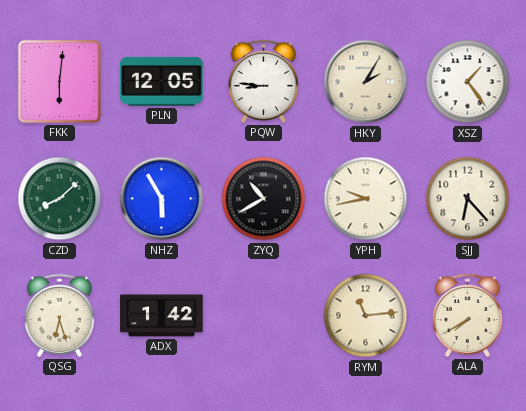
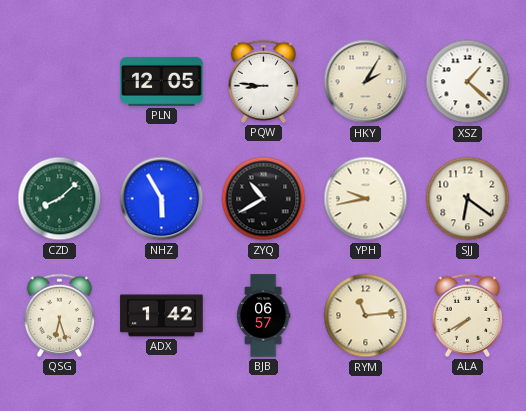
FKK: 6:01 -> none
XSZ: 1:24 -> 1:22
SJJ: 6:23 -> 6:21
BJB: none -> 06:57
